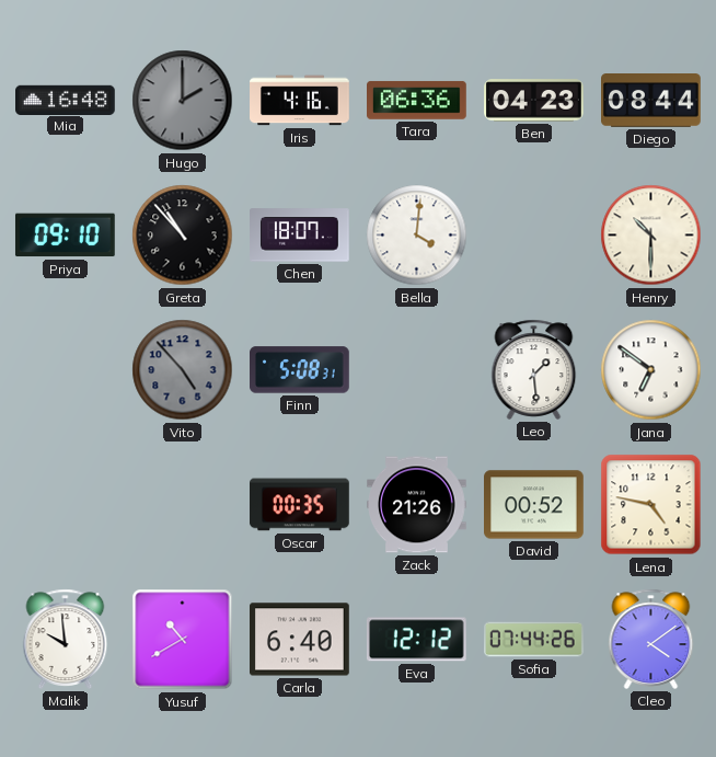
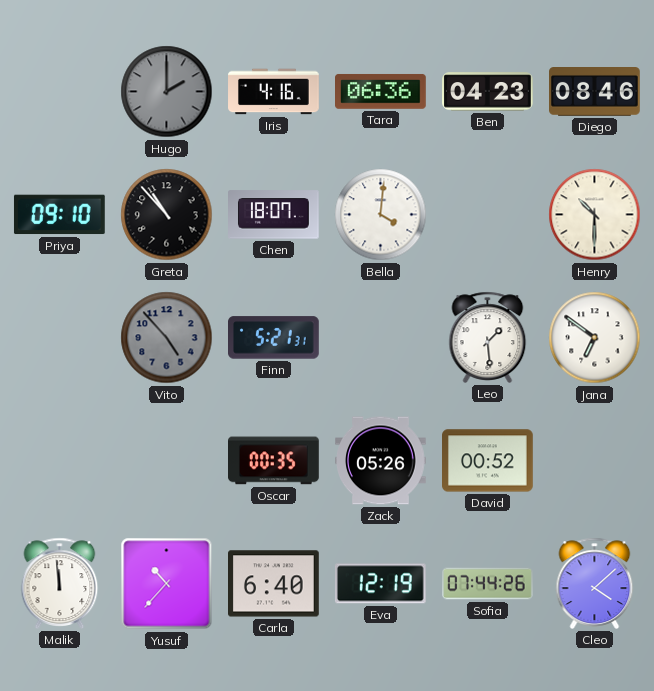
Mia: 16:48 -> none
Diego: 08:44 -> 08:46
Finn: 5:08 -> 5:21
Zack: 21:26 -> 05:26
Lena: 4:47 -> none
Malik: 9:59 -> 11:59
Yusuf: 10:40 -> 10:37
Eva: 12:12 -> 12:19
Cleo: 4:09 -> 4:08
